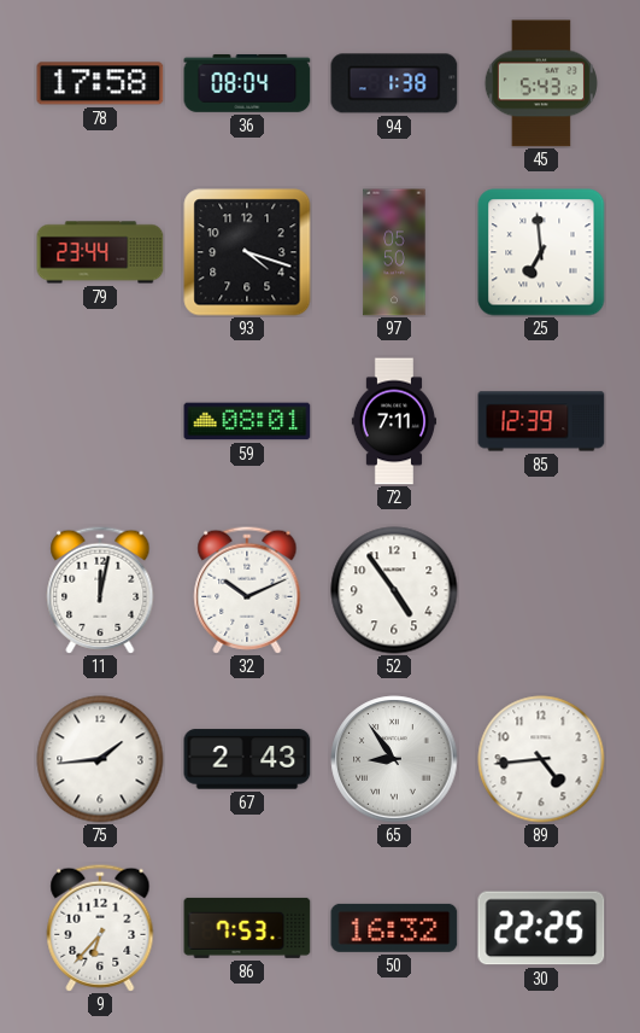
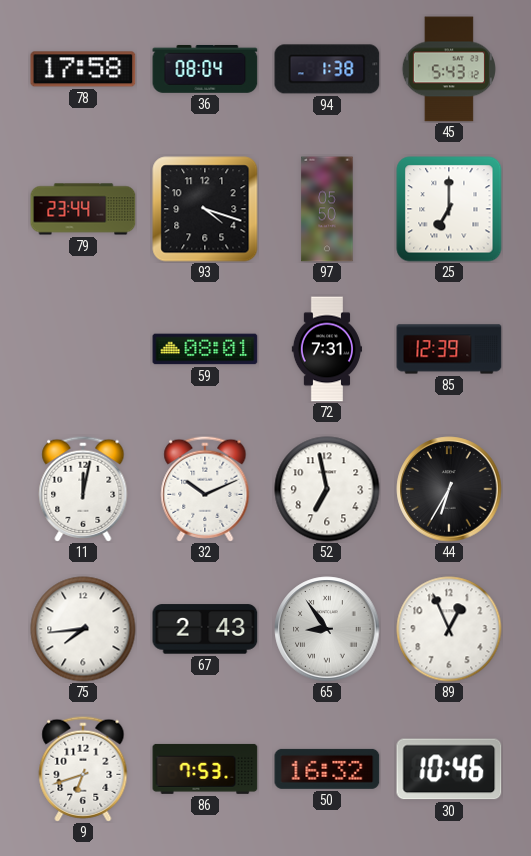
25: 6:59 -> 7:00
72: 7:11 -> 7:31
52: 4:54 -> 6:58
44: none -> 6:35
75: 1:44 -> 7:44
89: 4:44 -> 12:56
9: 6:37 -> 6:42
30: 22:25 -> 10:46
